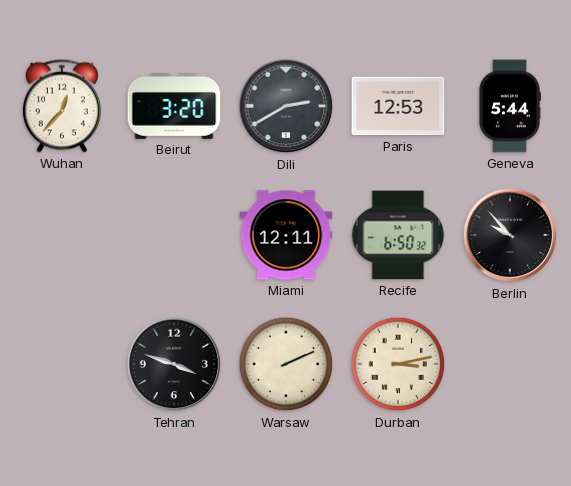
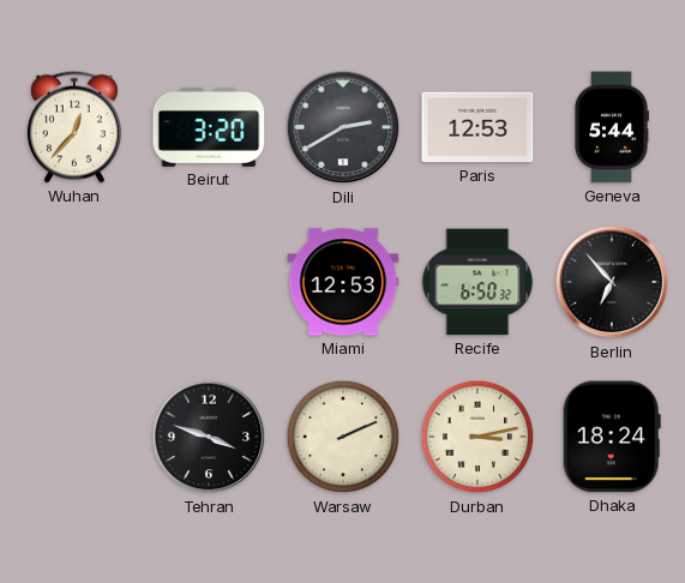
Miami: 12:11 -> 12:53
Berlin: 9:53 -> 6:53
Dhaka: none -> 18:24
